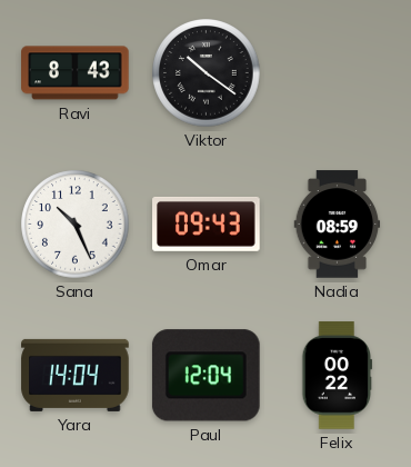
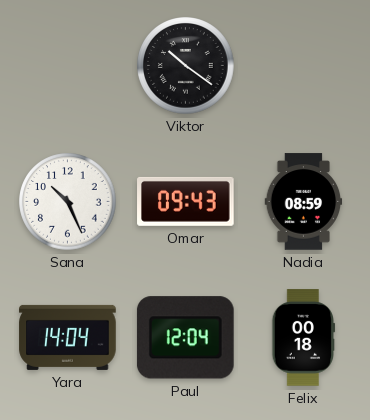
Ravi: 8:43 -> none
Felix: 00:22 -> 00:18
